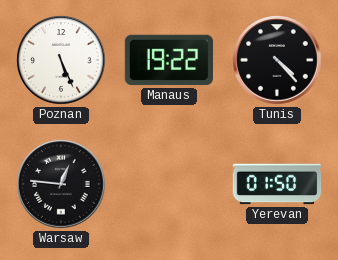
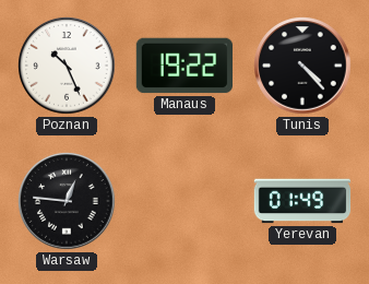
Poznan: 5:26 -> 10:26
Yerevan: 01:50 -> 01:49
